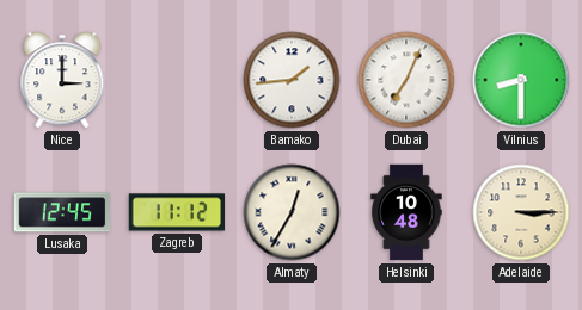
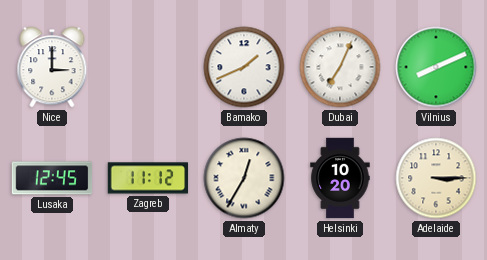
Bamako: 1:44 -> 1:41
Vilnius: 8:30 -> 8:11
Helsinki: 10:48 -> 10:20
